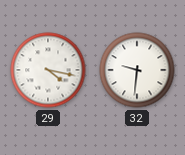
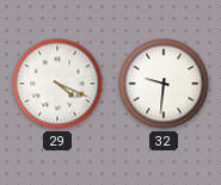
29: 4:17 -> 4:19
